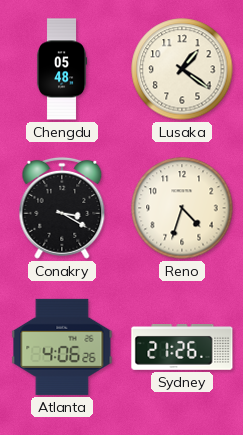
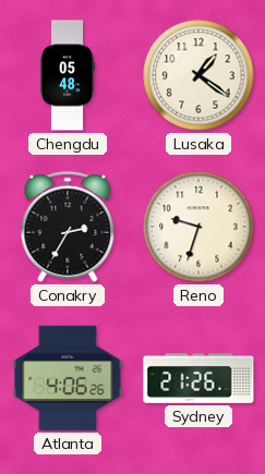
Conakry: 3:20 -> 2:35
Reno: 4:33 -> 9:33
